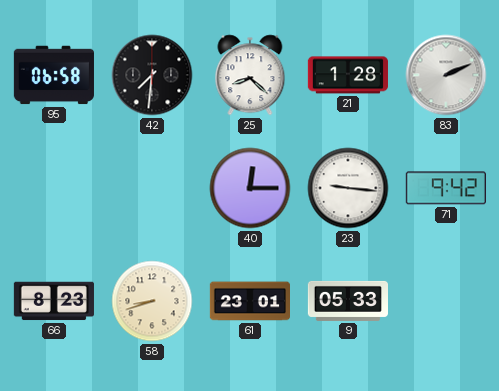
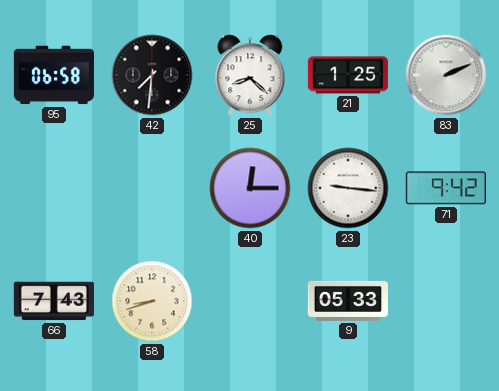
21: 1:28 -> 1:25
66: 8:23 -> 7:43
61: 23:01 -> none
